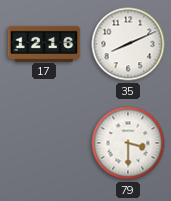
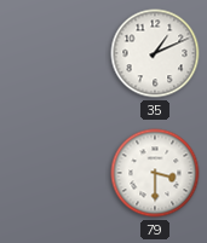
17: 12:16 -> none
35: 8:11 -> 1:11
